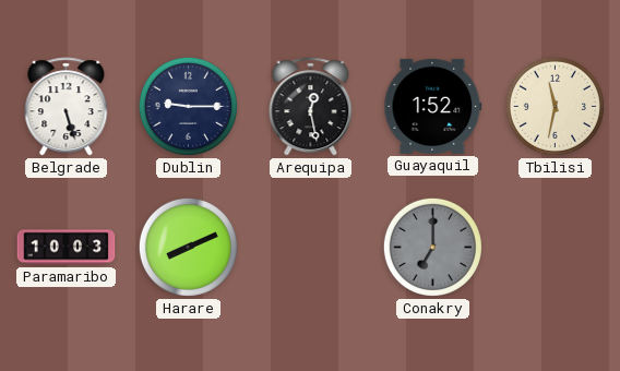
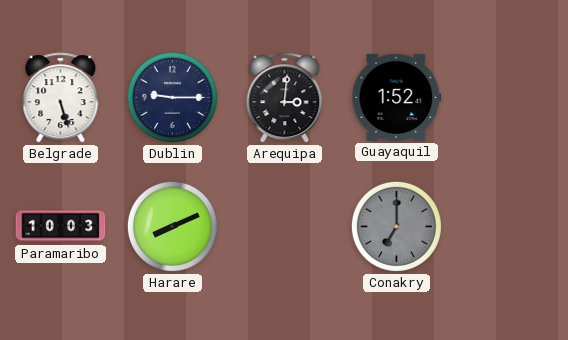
Arequipa: 12:28 -> 3:01
Tbilisi: 11:32 -> none
